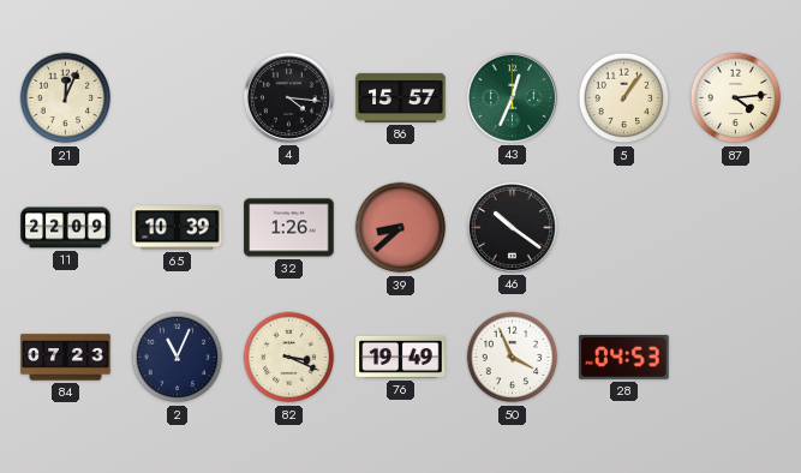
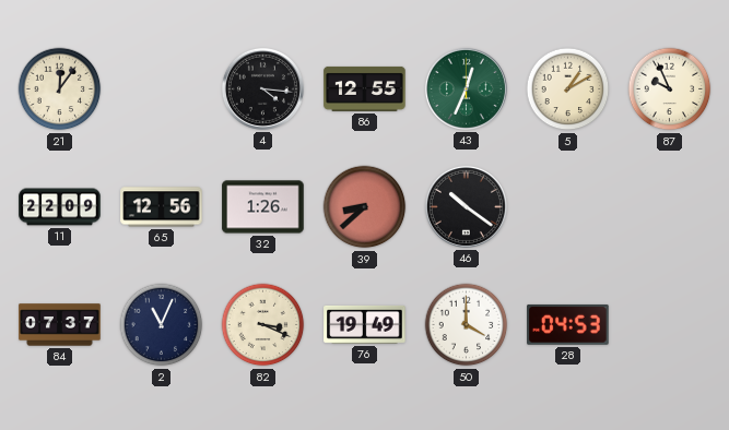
21: 12:04 -> 12:06
86: 15:57 -> 12:55
5: 1:06 -> 1:10
87: 4:14 -> 9:56
65: 10:39 -> 12:56
84: 07:23 -> 07:37
50: 3:56 -> 4:00
